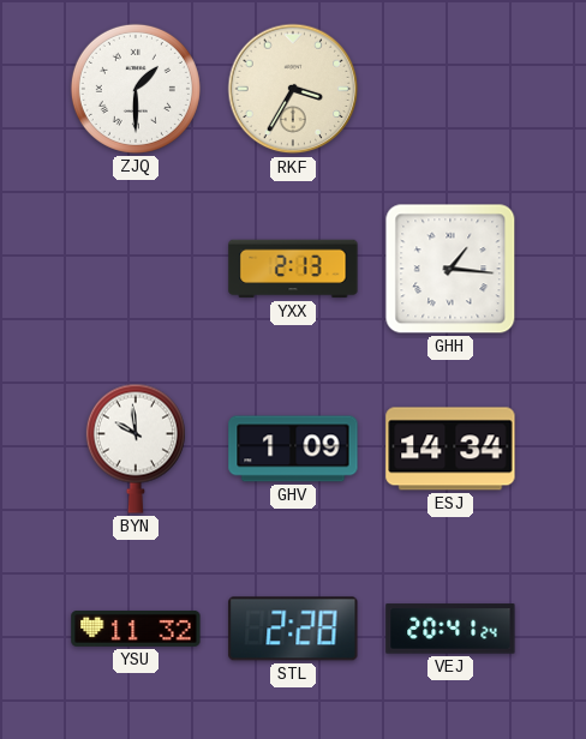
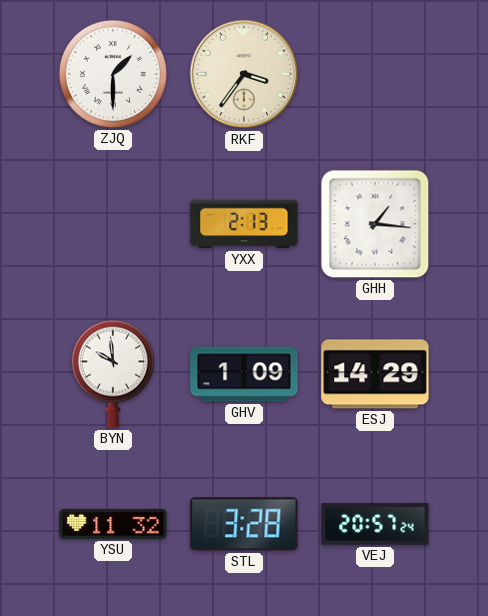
RKF: 3:35 -> 3:36
ESJ: 14:34 -> 14:29
STL: 2:28 -> 3:28
VEJ: 20:41 -> 20:57
